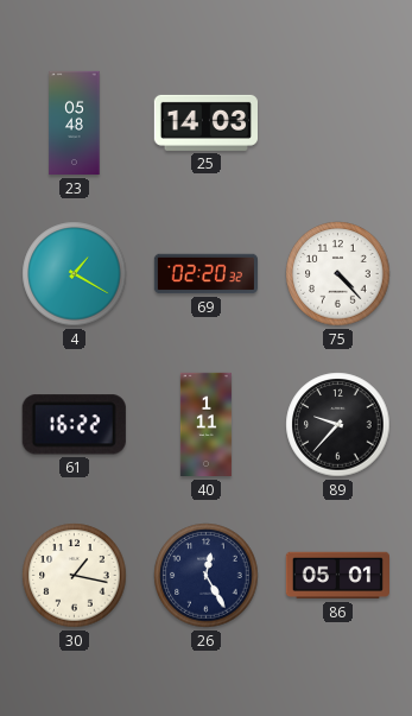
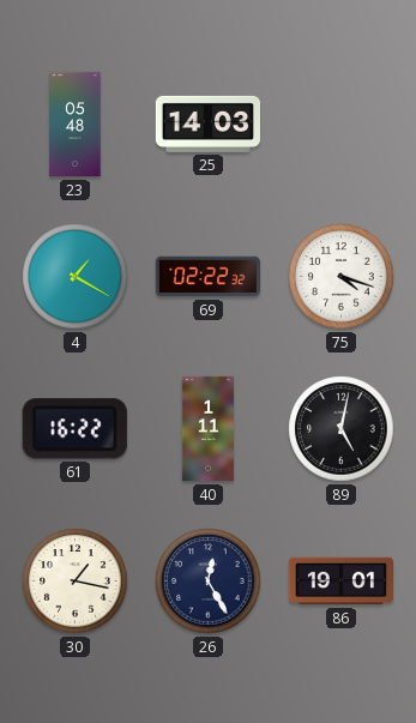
69: 02:20 -> 02:22
75: 4:23 -> 4:18
89: 9:37 -> 5:02
86: 05:01 -> 19:01
